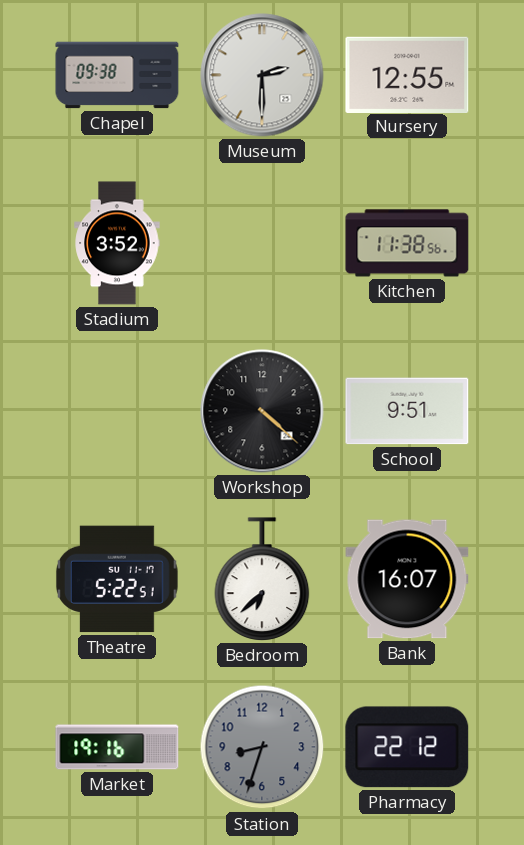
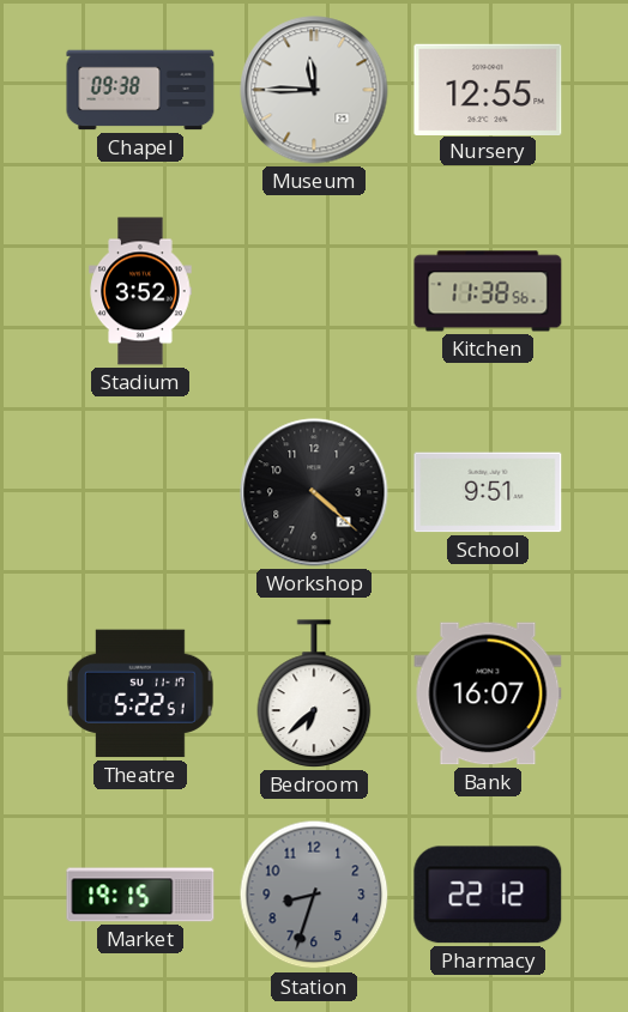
Museum: 2:30 -> 11:45
Market: 19:16 -> 19:15
